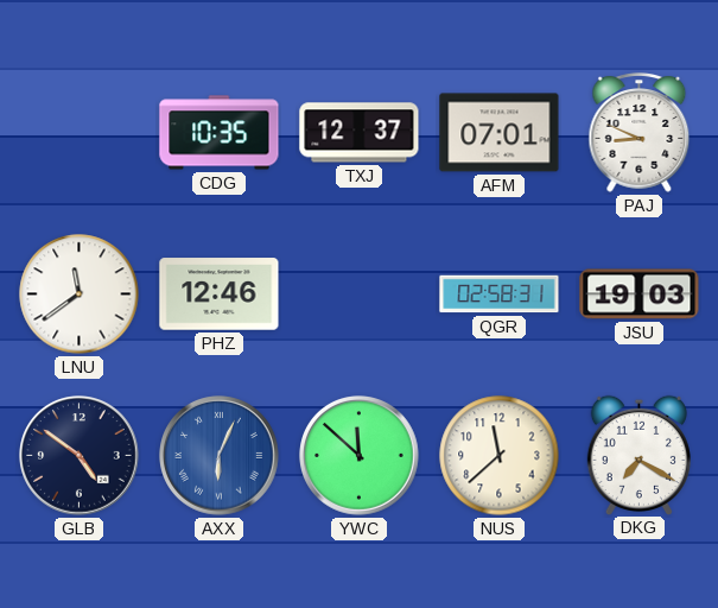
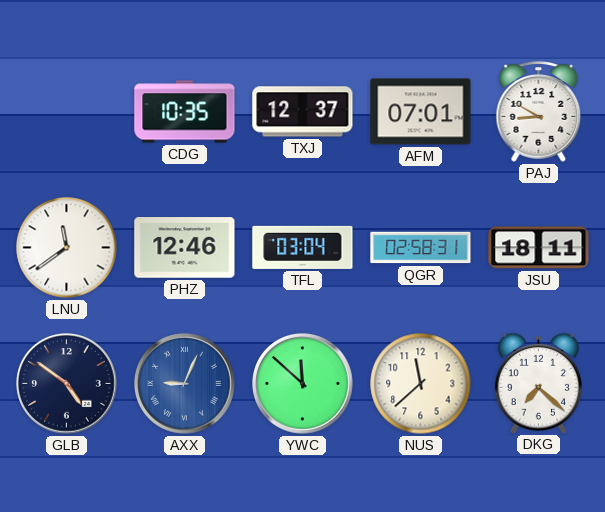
PAJ: 8:49 -> 8:50
TFL: none -> 03:04
JSU: 19:03 -> 18:11
AXX: 6:04 -> 9:04
DKG: 7:20 -> 7:22
